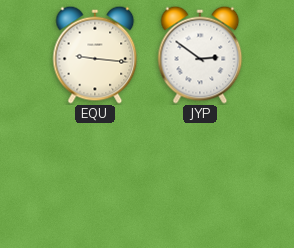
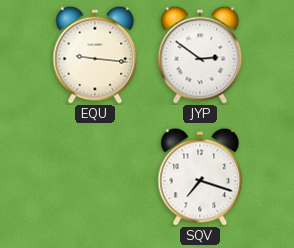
SQV: none -> 7:18
